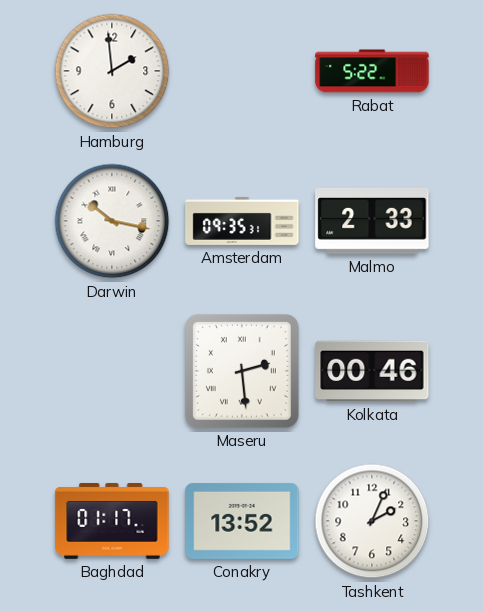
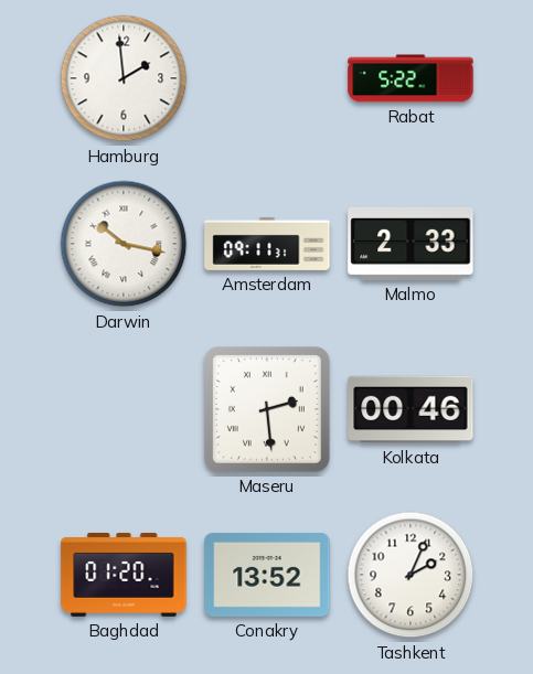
Amsterdam: 09:35 -> 09:11
Baghdad: 01:17 -> 01:20
